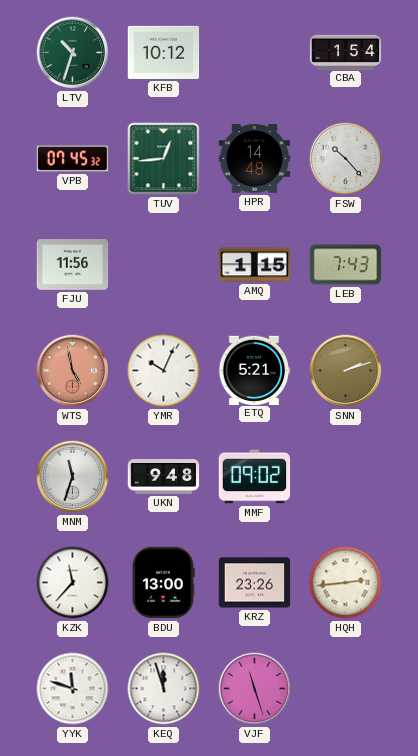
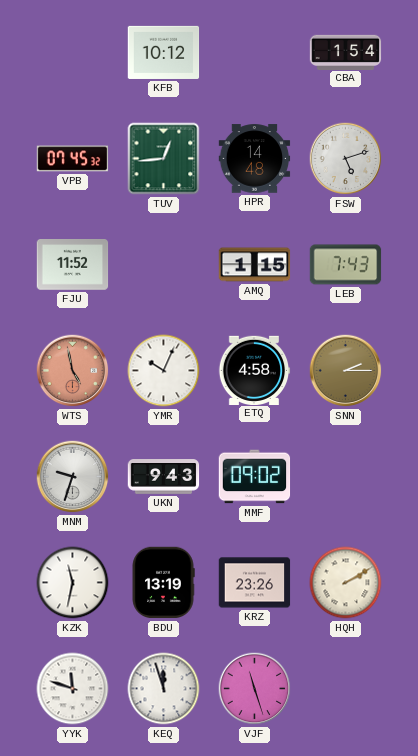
LTV: 10:33 -> none
FSW: 10:23 -> 5:12
FJU: 11:56 -> 11:52
ETQ: 5:21 -> 4:58
SNN: 2:12 -> 2:15
MNM: 11:33 -> 9:33
UKN: 9:48 -> 9:43
KZK: 11:37 -> 11:32
BDU: 13:00 -> 13:19
HQH: 2:44 -> 2:10
